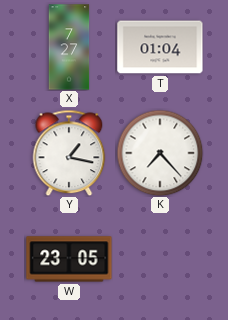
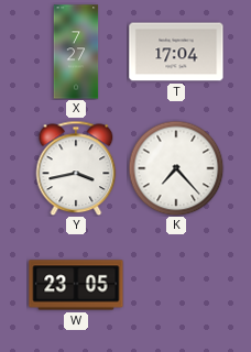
T: 01:04 -> 17:04
Y: 1:17 -> 3:43
